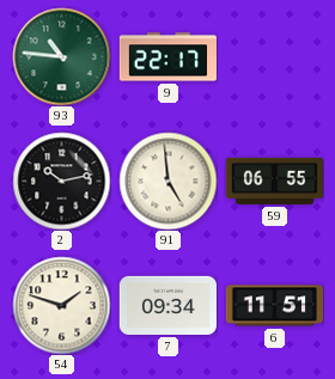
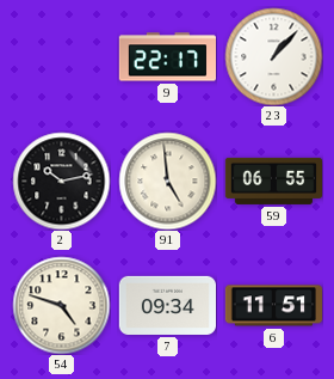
93: 10:46 -> none
23: none -> 1:07
54: 1:48 -> 4:48
